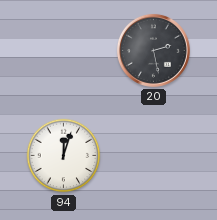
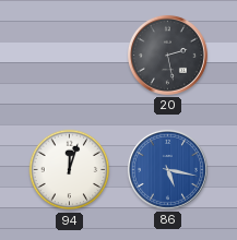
86: none -> 5:17
